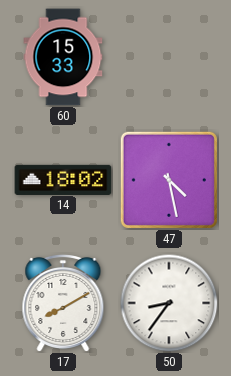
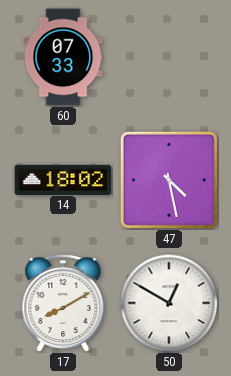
60: 15:33 -> 07:33
50: 8:36 -> 12:50
